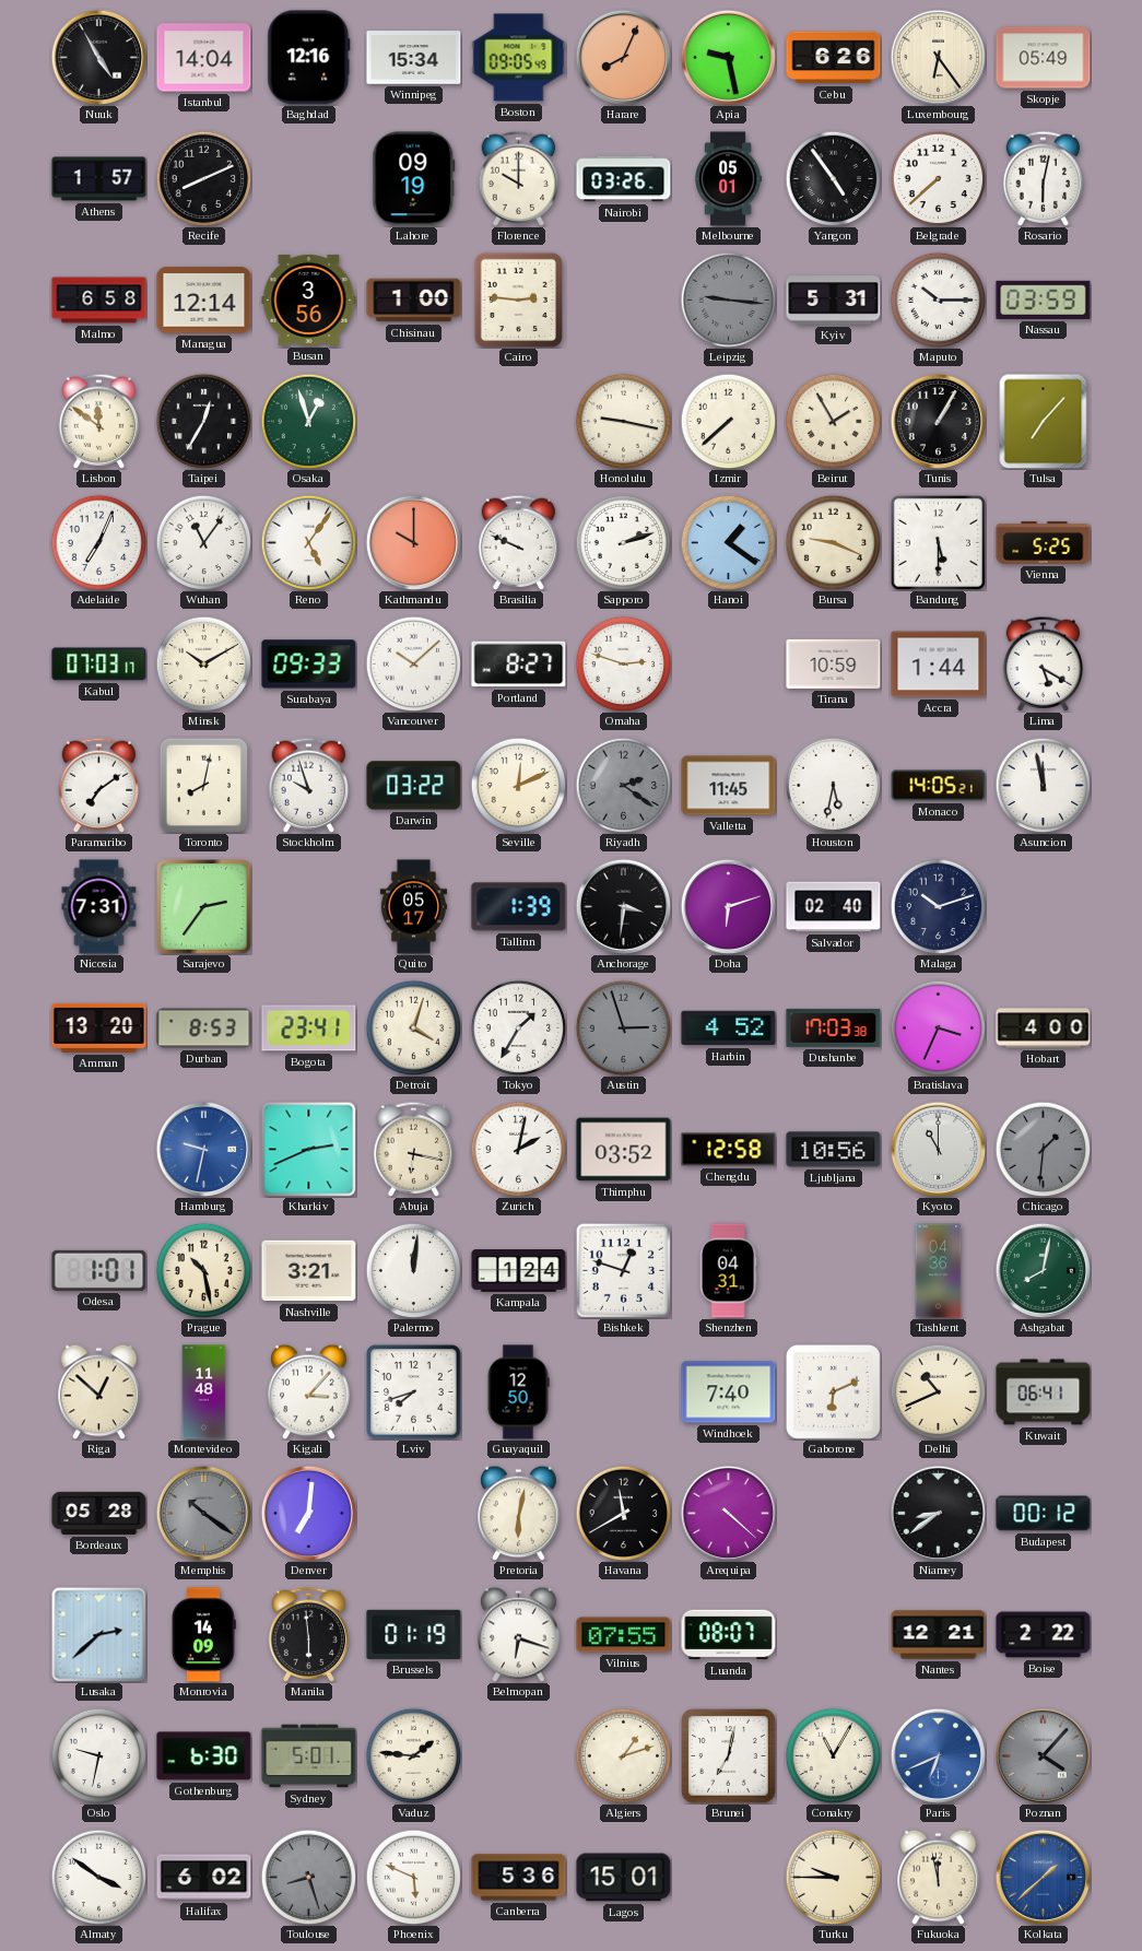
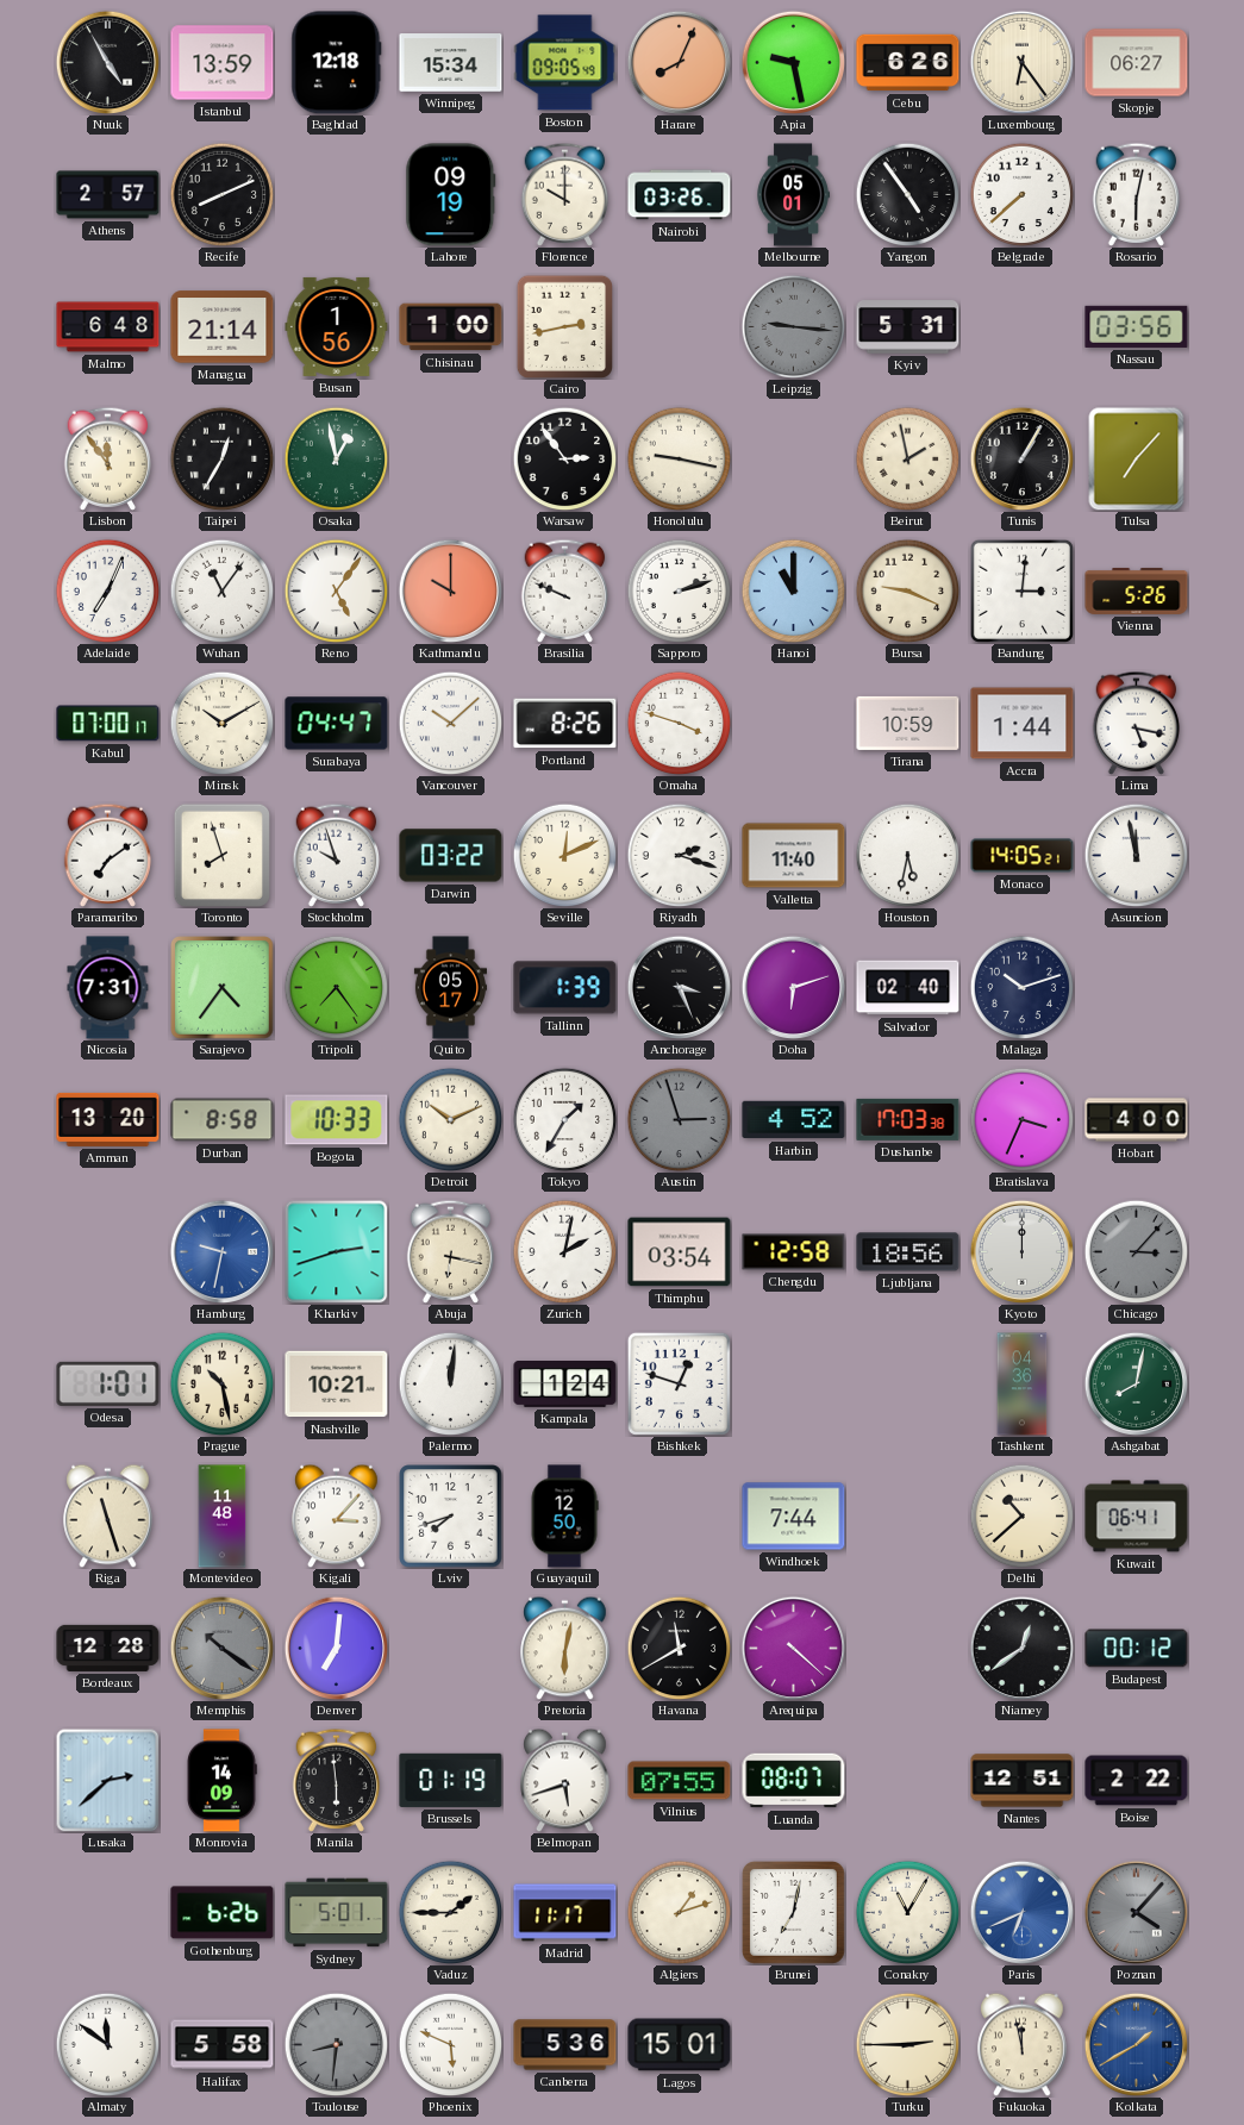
Istanbul: 14:04 -> 13:59
Baghdad: 12:16 -> 12:18
Skopje: 05:49 -> 06:27
Athens: 1:57 -> 2:57
Malmo: 6:58 -> 6:48
Managua: 12:14 -> 21:14
Busan: 3:56 -> 1:56
Cairo: 2:46 -> 2:43
Maputo: 10:15 -> none
Nassau: 03:59 -> 03:56
Lisbon: 11:51 -> 11:54
Osaka: 12:57 -> 12:58
Warsaw: none -> 2:54
Izmir: 7:38 -> none
Beirut: 1:55 -> 1:58
Hanoi: 1:21 -> 11:00
Bandung: 5:30 -> 3:01
Vienna: 5:25 -> 5:26
Kabul: 07:03 -> 07:00
Surabaya: 09:33 -> 04:47
Portland: 8:27 -> 8:26
Omaha: 2:48 -> 3:48
Lima: 5:20 -> 5:17
Toronto: 8:02 -> 7:57
Riyadh: 2:21 -> 2:18
Riyadh dial: grey -> white
Valletta: 11:45 -> 11:40
Sarajevo: 2:36 -> 4:36
Tripoli: none -> 7:24
Anchorage: 3:31 -> 3:26
Durban: 8:53 -> 8:58
Bogota: 23:41 -> 10:33
Detroit: 4:03 -> 10:11
Kharkiv: 2:41 -> 2:42
Thimphu: 03:52 -> 03:54
Ljubljana: 10:56 -> 18:56
Kyoto: 11:00 -> 12:00
Chicago: 1:31 -> 3:07
Nashville: 3:21 -> 10:21
Shenzhen: 04:31 -> none
Riga: 12:52 -> 11:27
Windhoek: 7:40 -> 7:44
Gaborone: 6:11 -> none
Delhi: 10:41 -> 10:38
Bordeaux: 05:28 -> 12:28
Niamey: 8:39 -> 12:39
Belmopan: 6:18 -> 5:42
Nantes: 12:21 -> 12:51
Oslo: 9:32 -> none
Gothenburg: 6:30 -> 6:26
Vaduz: 1:46 -> 1:45
Madrid: none -> 11:17
Almaty: 3:51 -> 11:51
Halifax: 6:02 -> 5:58
Toulouse: 8:27 -> 8:31
Turku: 9:45 -> 2:45
Kolkata: 1:38 -> 1:40
